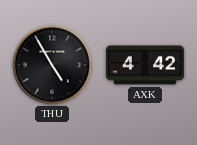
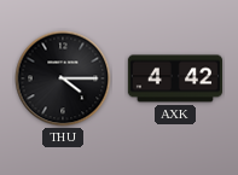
THU: 4:55 -> 4:15
